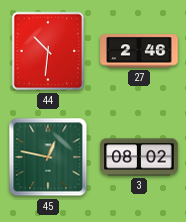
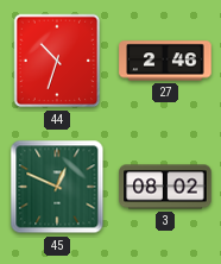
44: 10:31 -> 10:33
45: 12:47 -> 12:49
